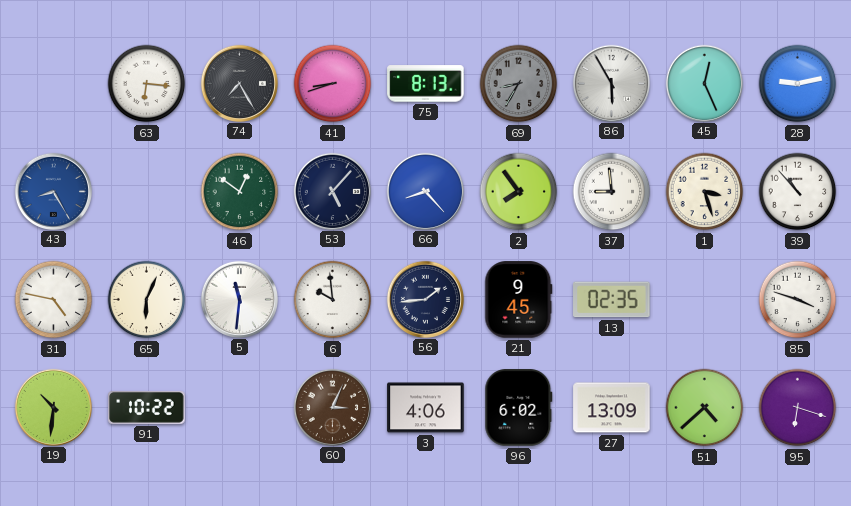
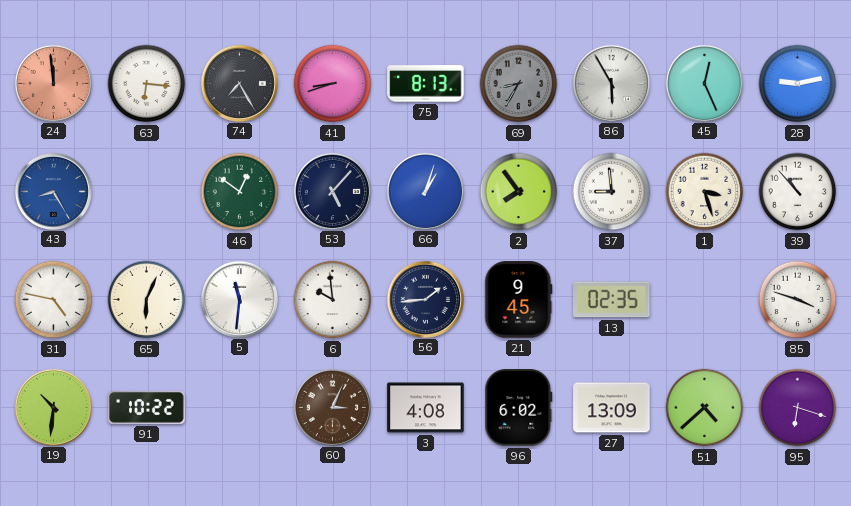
24: none -> 11:59
66: 8:23 -> 1:03
3: 4:06 -> 4:08
